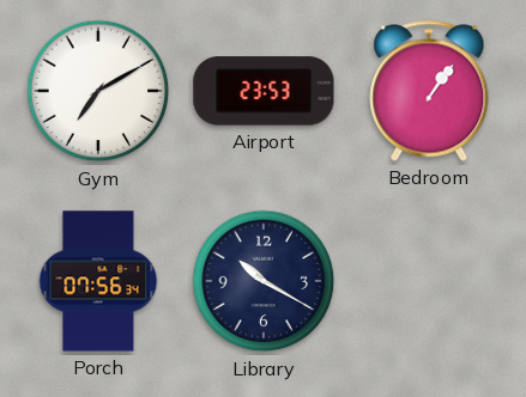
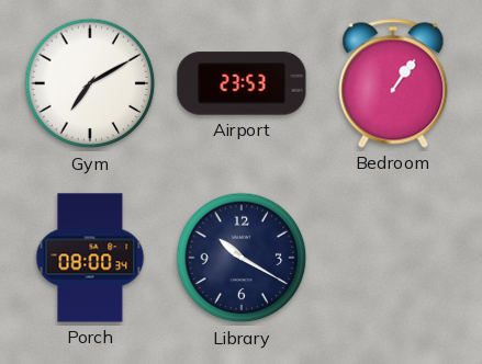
Porch: 07:56 -> 08:00
